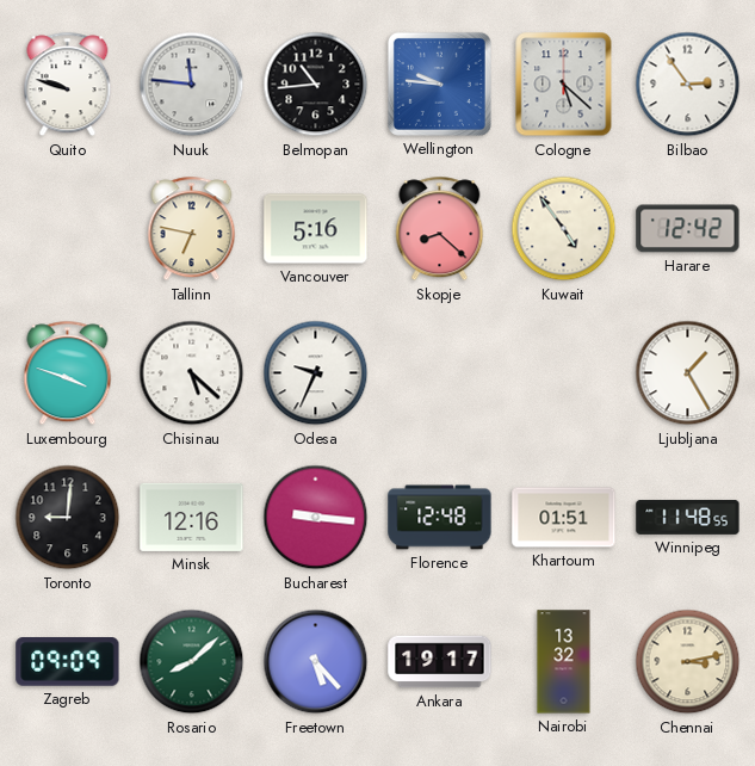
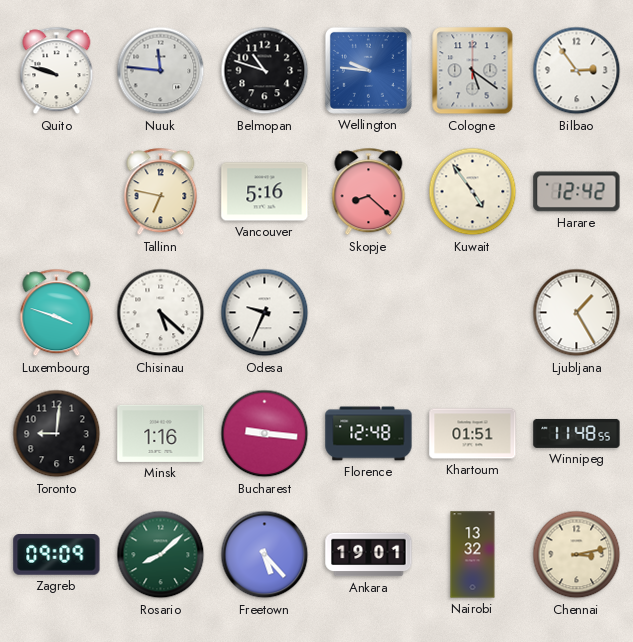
Belmopan: 10:44 -> 10:48
Cologne: 5:22 -> 5:21
Minsk: 12:16 -> 1:16
Ankara: 19:17 -> 19:01
